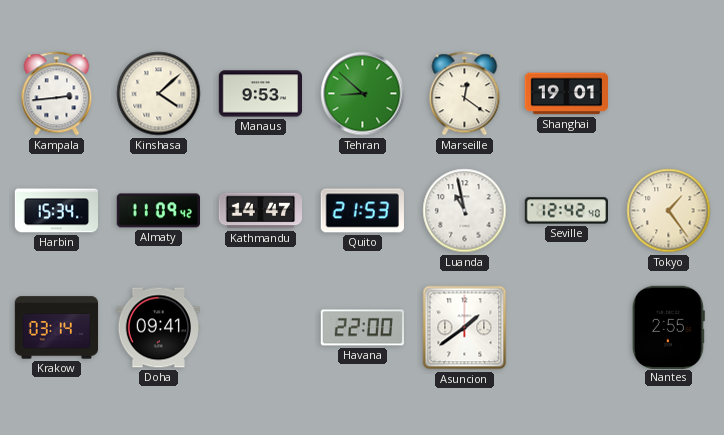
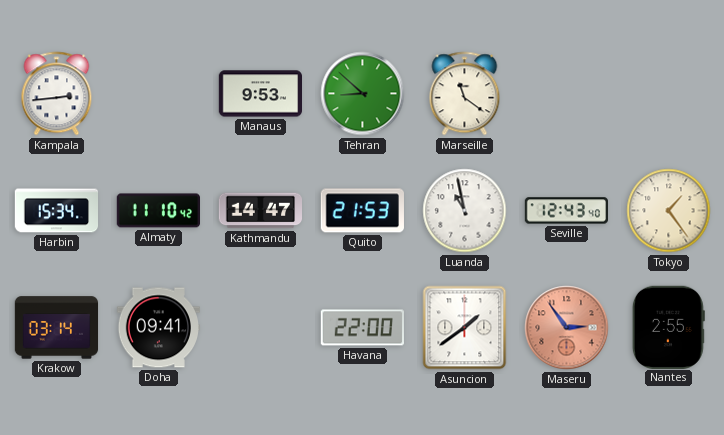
Kinshasa: 4:08 -> none
Marseille: 12:21 -> 11:21
Shanghai: 19:01 -> none
Almaty: 11:09 -> 11:10
Seville: 12:42 -> 12:43
Maseru: none -> 2:54
